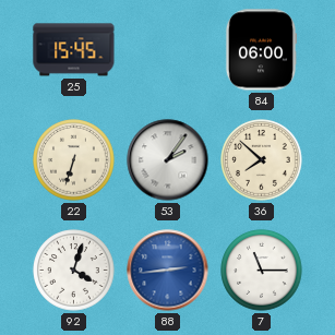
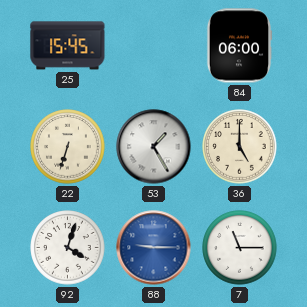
53: 2:06 -> 1:25
36: 7:52 -> 5:00
88: 2:44 -> 9:15
